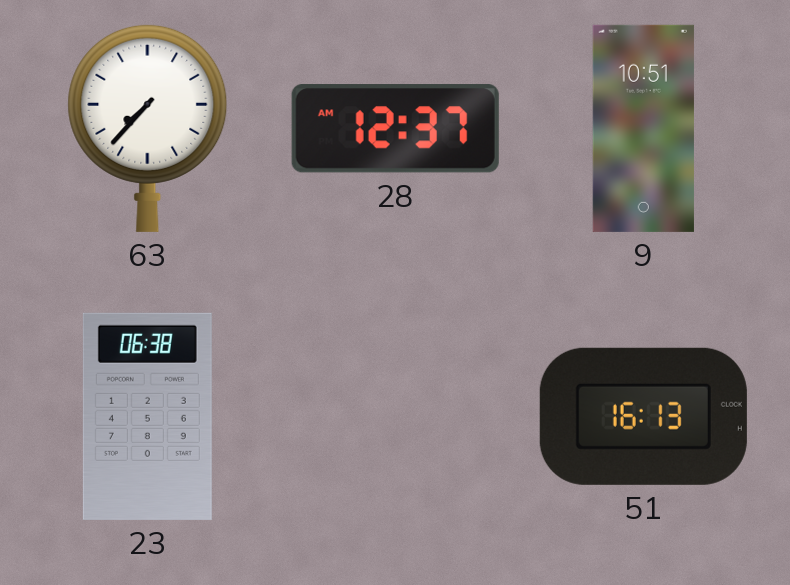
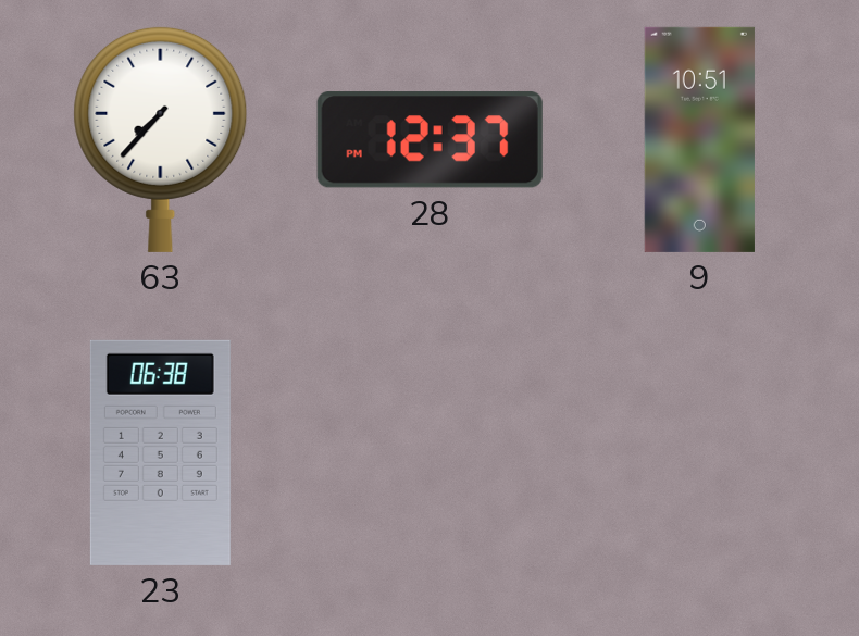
28: 12:37 AM -> 12:37 PM
51: 16:13 -> none
